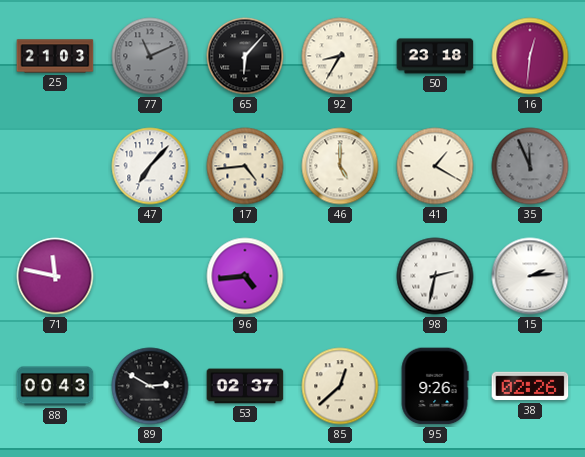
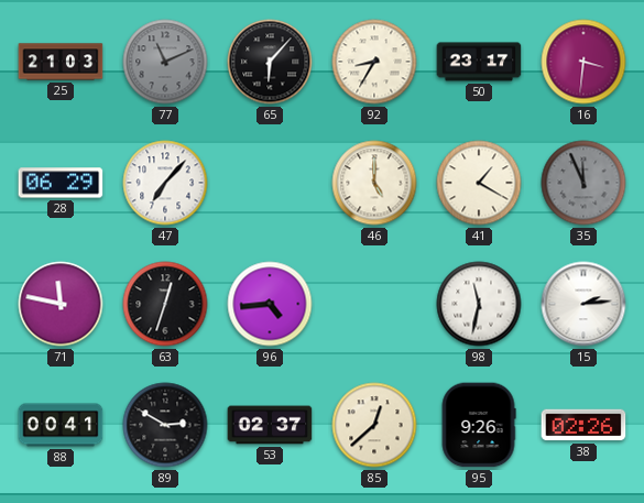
50: 23:18 -> 23:17
16: 12:31 -> 3:31
28: none -> 06:29
17: 4:44 -> none
63: none -> 12:33
98: 2:32 -> 11:32
88: 00:43 -> 00:41
